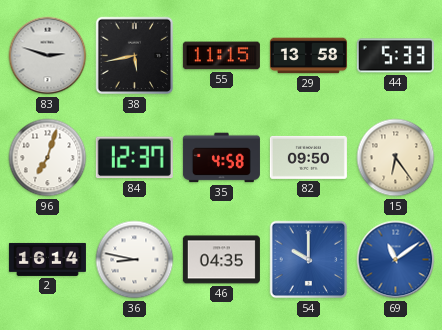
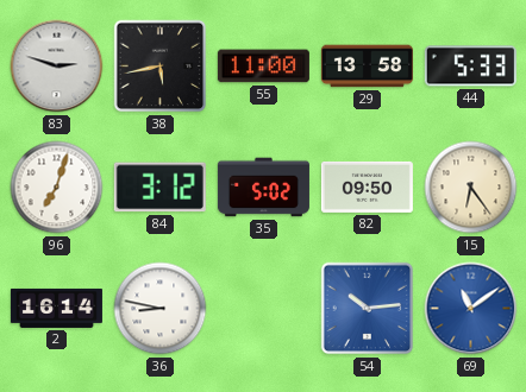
55: 11:15 -> 11:00
84: 12:37 -> 3:12
35: 4:58 -> 5:02
46: 04:35 -> none
54: 10:00 -> 10:14
